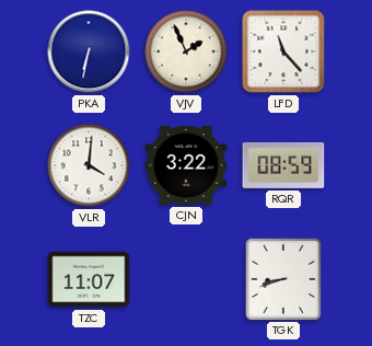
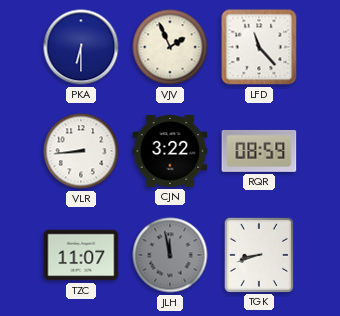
PKA: 6:32 -> 6:30
VLR: 4:01 -> 8:44
JLH: none -> 11:58
